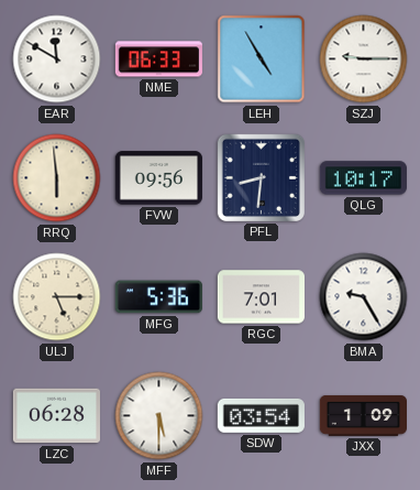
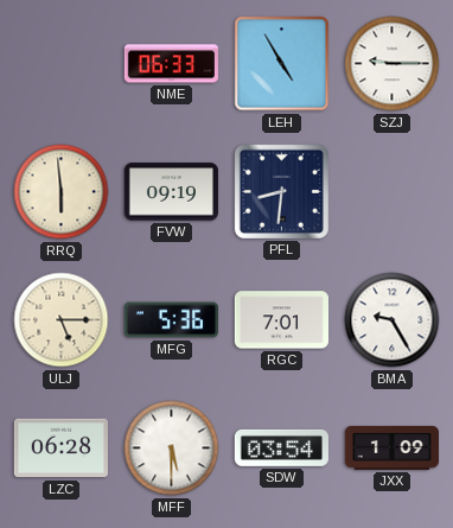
EAR: 11:50 -> none
FVW: 09:56 -> 09:19
QLG: 10:17 -> none
